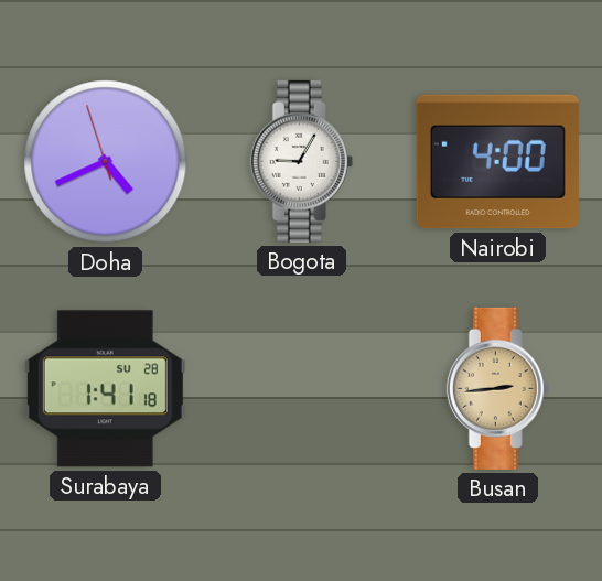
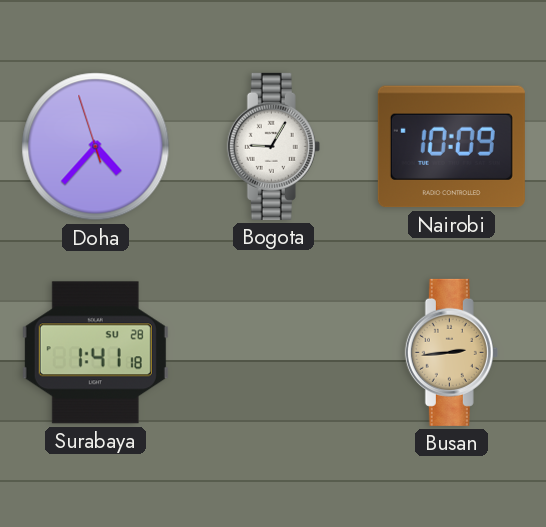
Doha: 4:40 -> 4:36
Nairobi: 4:00 -> 10:09
